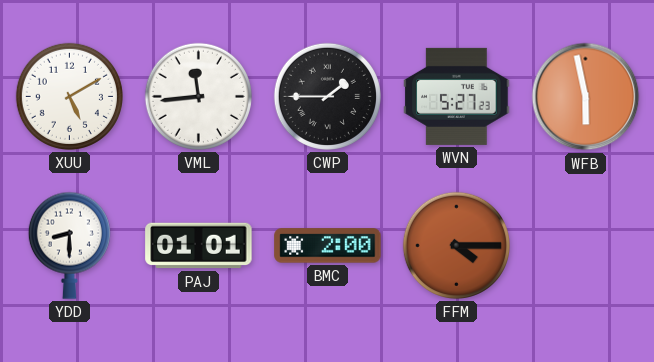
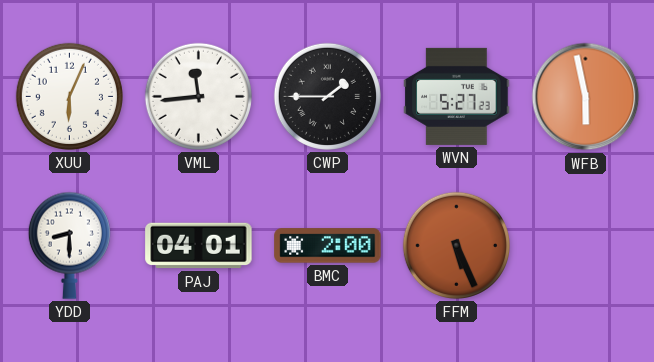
XUU: 5:10 -> 6:04
PAJ: 01:01 -> 04:01
FFM: 4:15 -> 5:26
